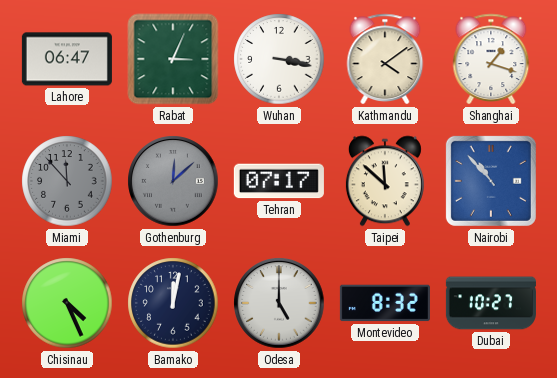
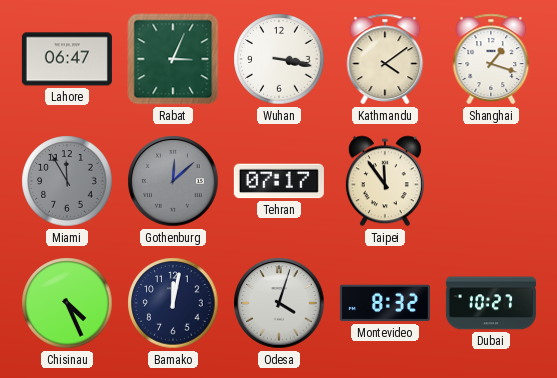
Miami: 11:53 -> 11:55
Taipei: 11:52 -> 11:54
Nairobi: 10:53 -> none
Odesa: 5:00 -> 4:03
